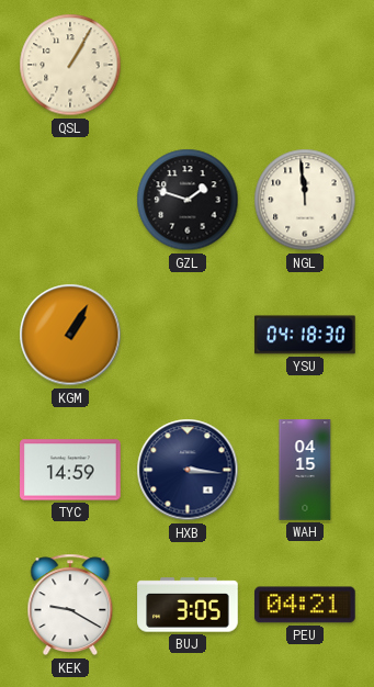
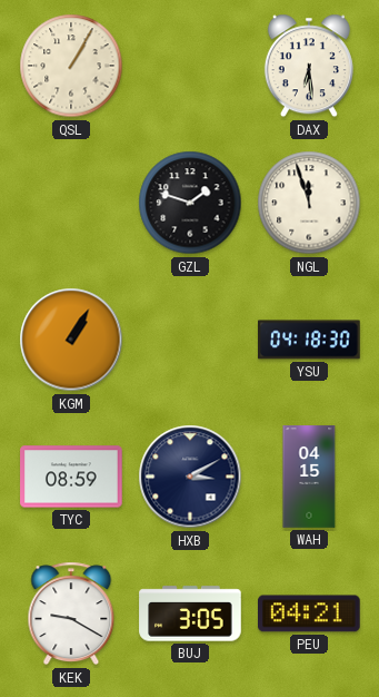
DAX: none -> 6:29
NGL: 11:59 -> 11:57
TYC: 14:59 -> 08:59
HXB: 3:16 -> 3:10
